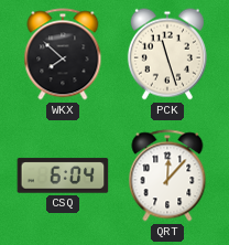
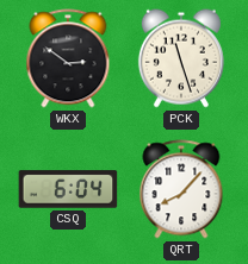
WKX: 7:52 -> 2:51
QRT: 12:07 -> 8:07
